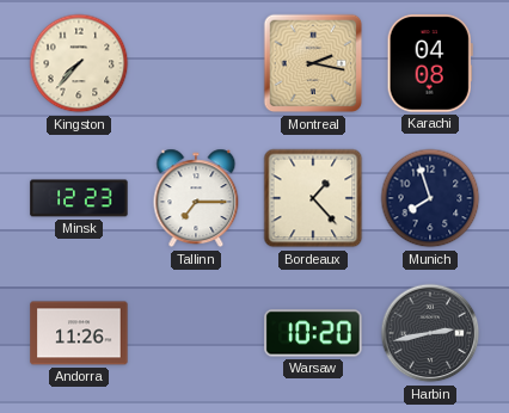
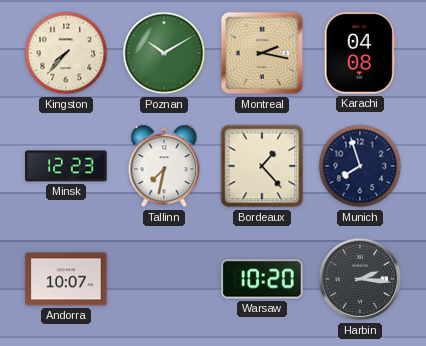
Poznan: none -> 10:10
Tallinn: 7:15 -> 7:32
Andorra: 11:26 -> 10:07
Harbin: 2:43 -> 2:16
